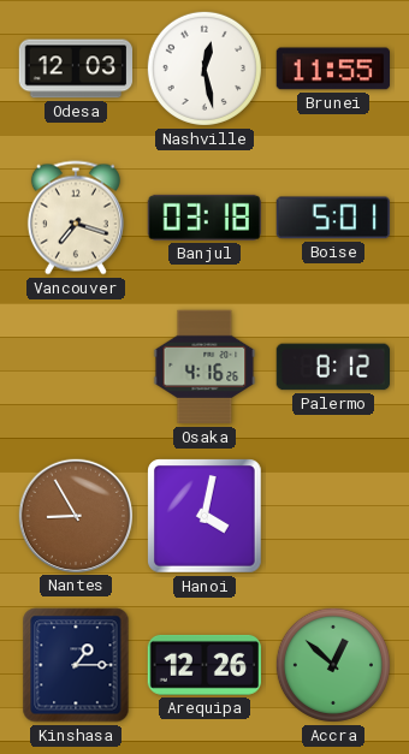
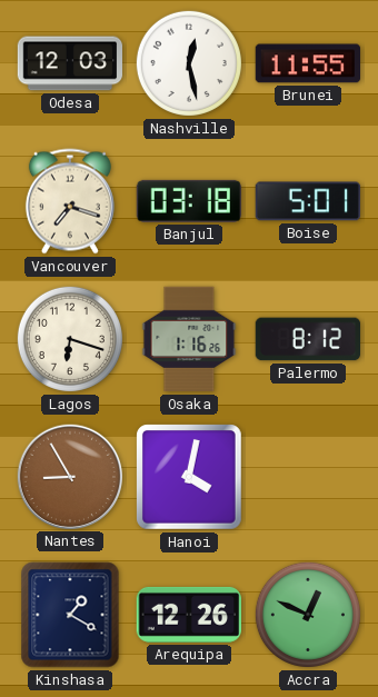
Lagos: none -> 6:18
Osaka: 4:16 -> 1:16
Kinshasa: 1:15 -> 1:20
Accra: 12:52 -> 12:49
